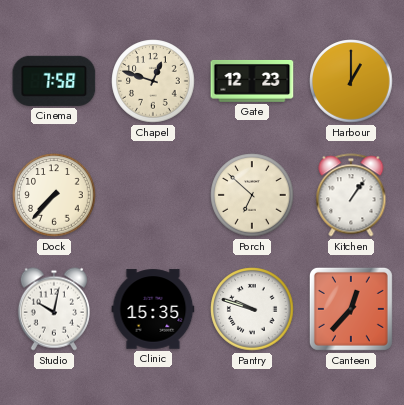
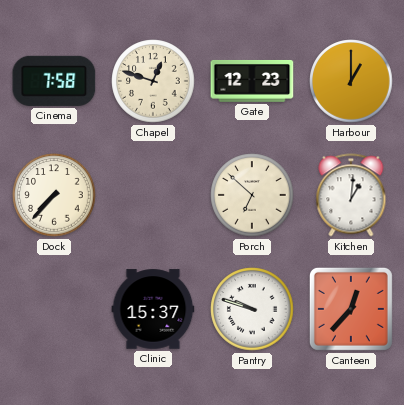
Kitchen: 1:06 -> 1:01
Studio: 10:02 -> none
Clinic: 15:35 -> 15:37
